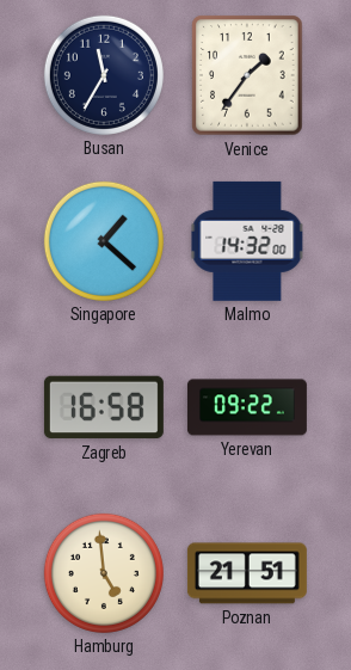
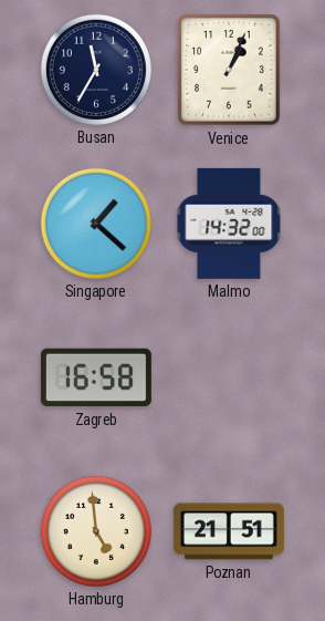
Venice: 1:36 -> 1:04
Yerevan: 09:22 -> none
